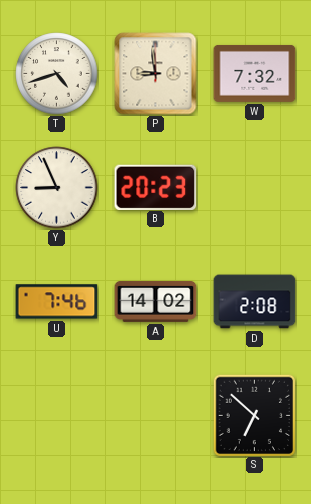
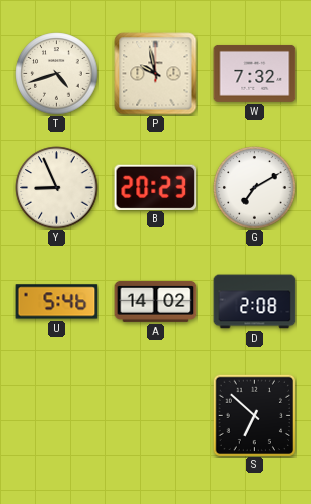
P: 8:59 -> 9:58
G: none -> 7:10
U: 7:46 -> 5:46
